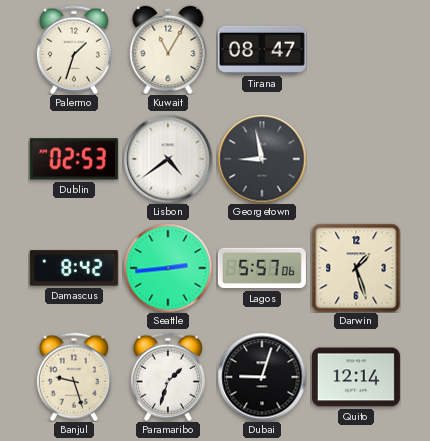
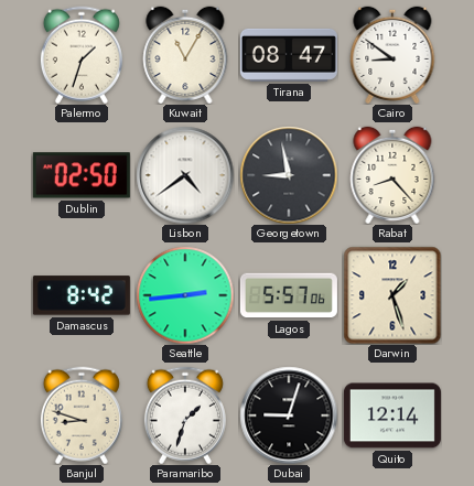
Cairo: none -> 8:51
Dublin: 02:53 -> 02:50
Rabat: none -> 8:23
Banjul: 9:27 -> 8:48
